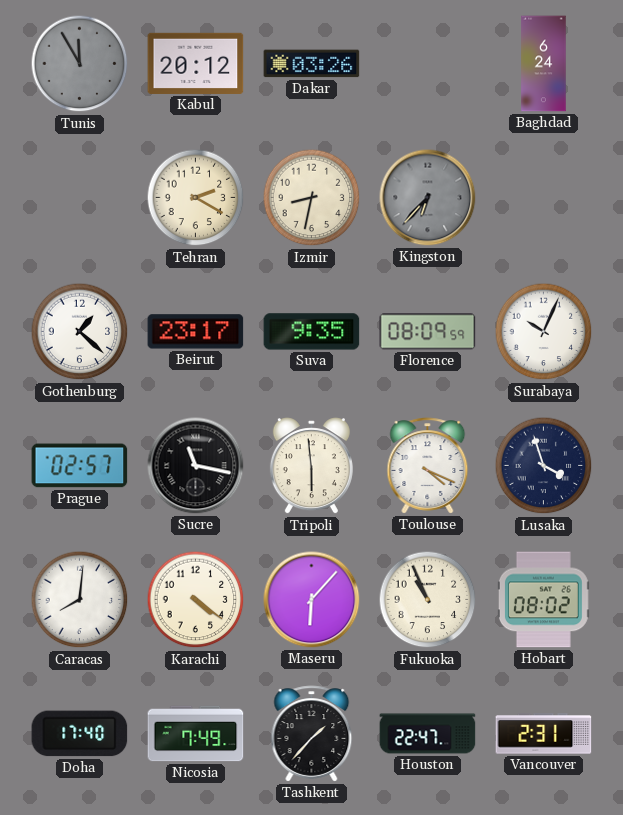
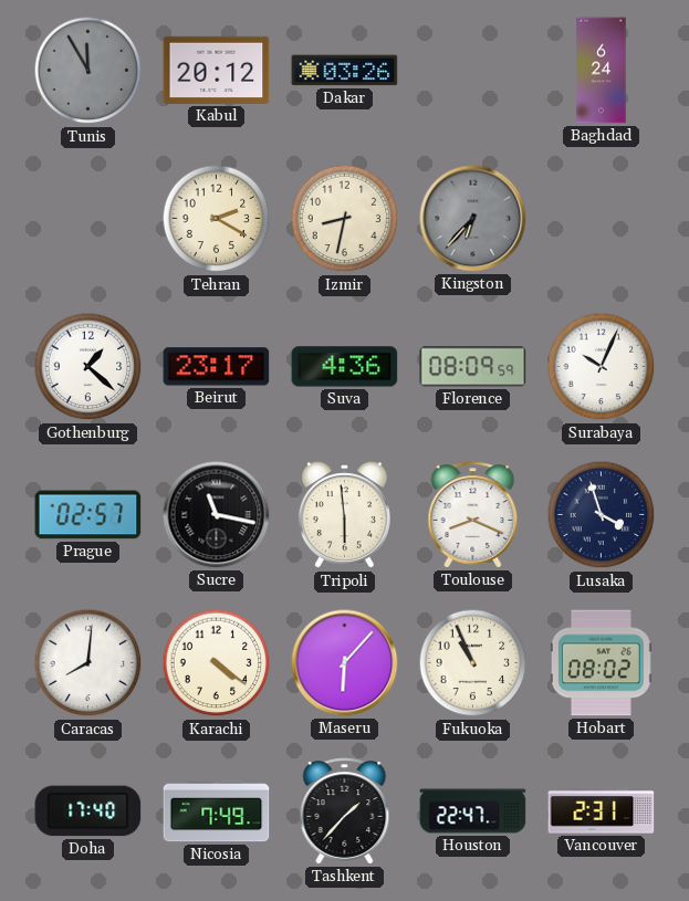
Suva: 9:35 -> 4:36
Toulouse: 4:19 -> 8:19
